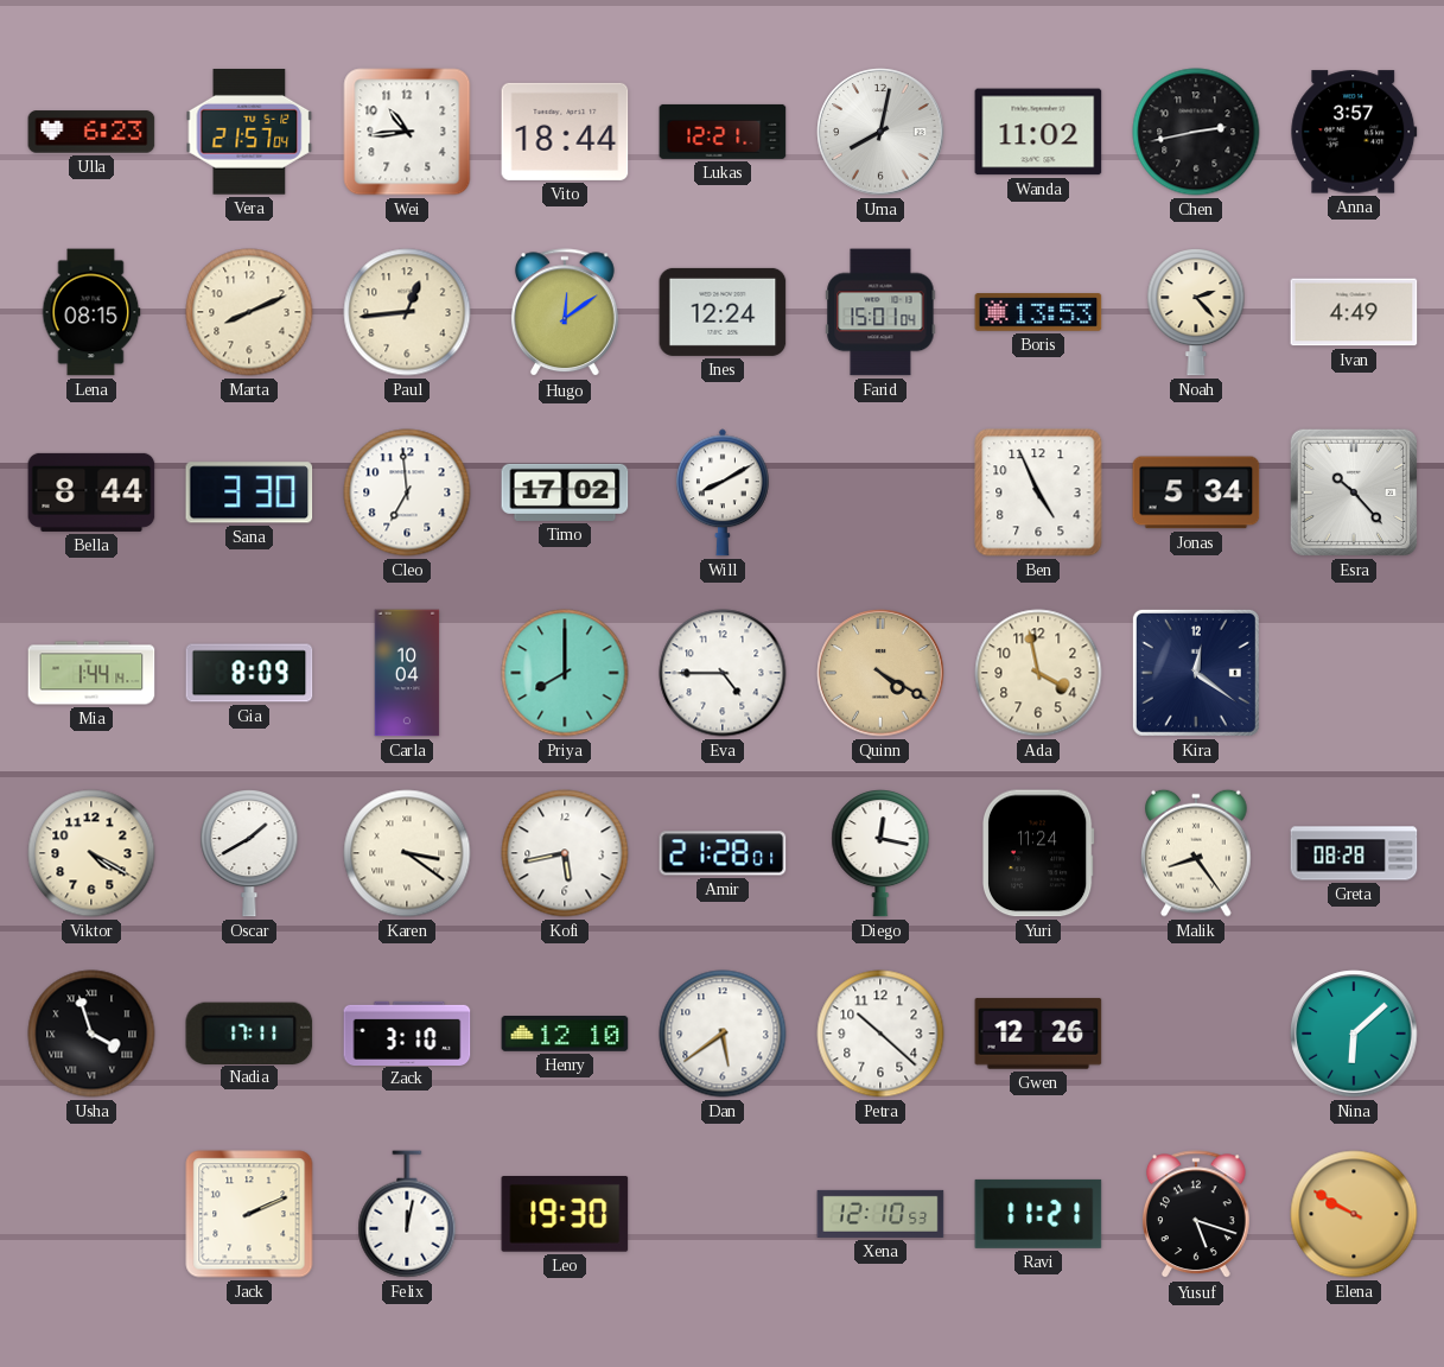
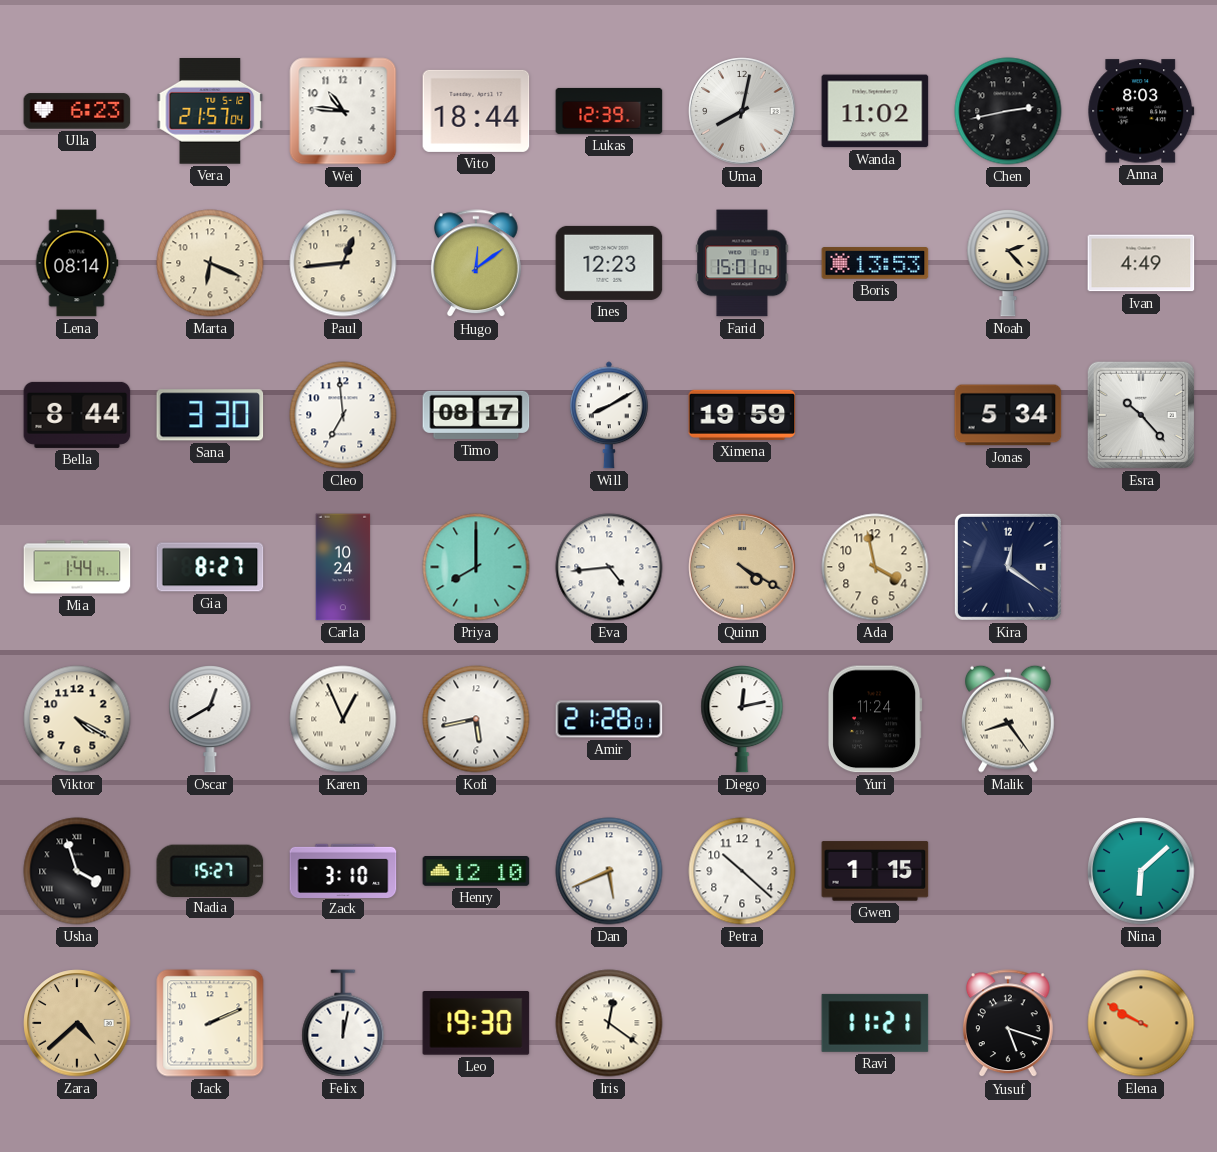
Wei: 10:44 -> 10:46
Lukas: 12:21 -> 12:39
Anna: 3:57 -> 8:03
Lena: 08:15 -> 08:14
Marta: 8:11 -> 6:19
Ines: 12:24 -> 12:23
Timo: 17:02 -> 08:17
Ximena: none -> 19:59
Ben: 4:56 -> none
Gia: 8:09 -> 8:27
Carla: 10:04 -> 10:24
Eva: 4:45 -> 4:44
Oscar: 1:40 -> 12:40
Karen: 3:21 -> 12:56
Diego: 12:17 -> 12:13
Greta: 08:28 -> none
Nadia: 17:11 -> 15:27
Dan: 5:39 -> 5:41
Gwen: 12:26 -> 1:15
Zara: none -> 4:38
Iris: none -> 12:21
Xena: 12:10 -> none
